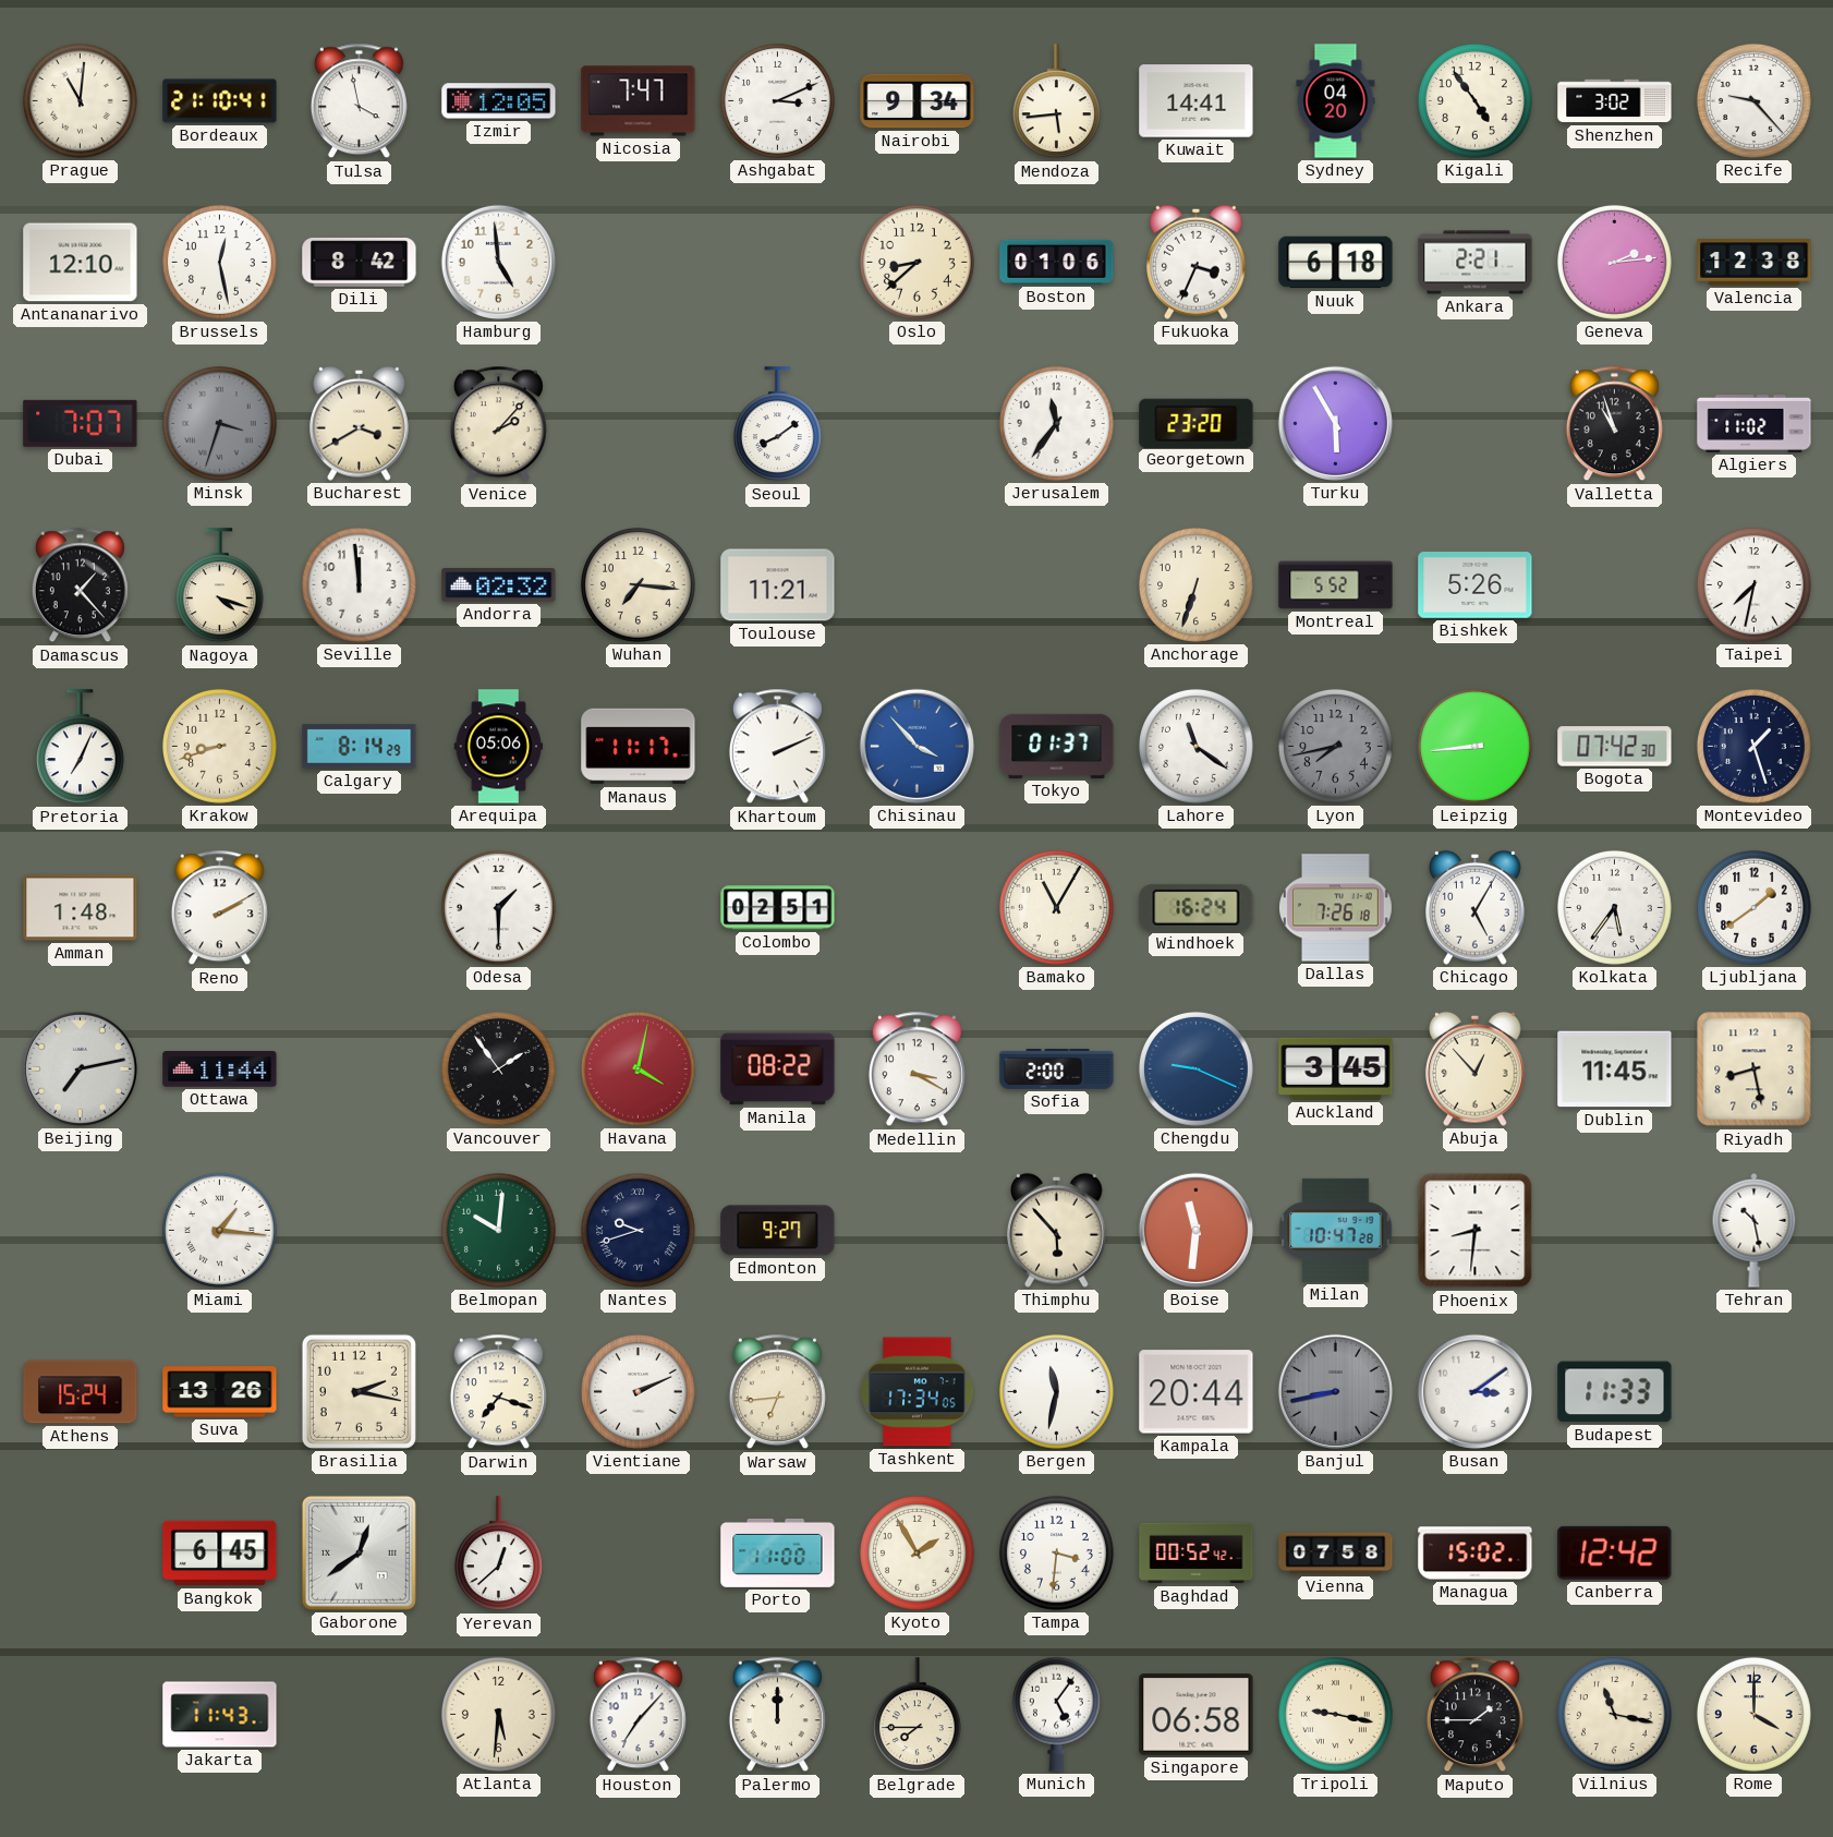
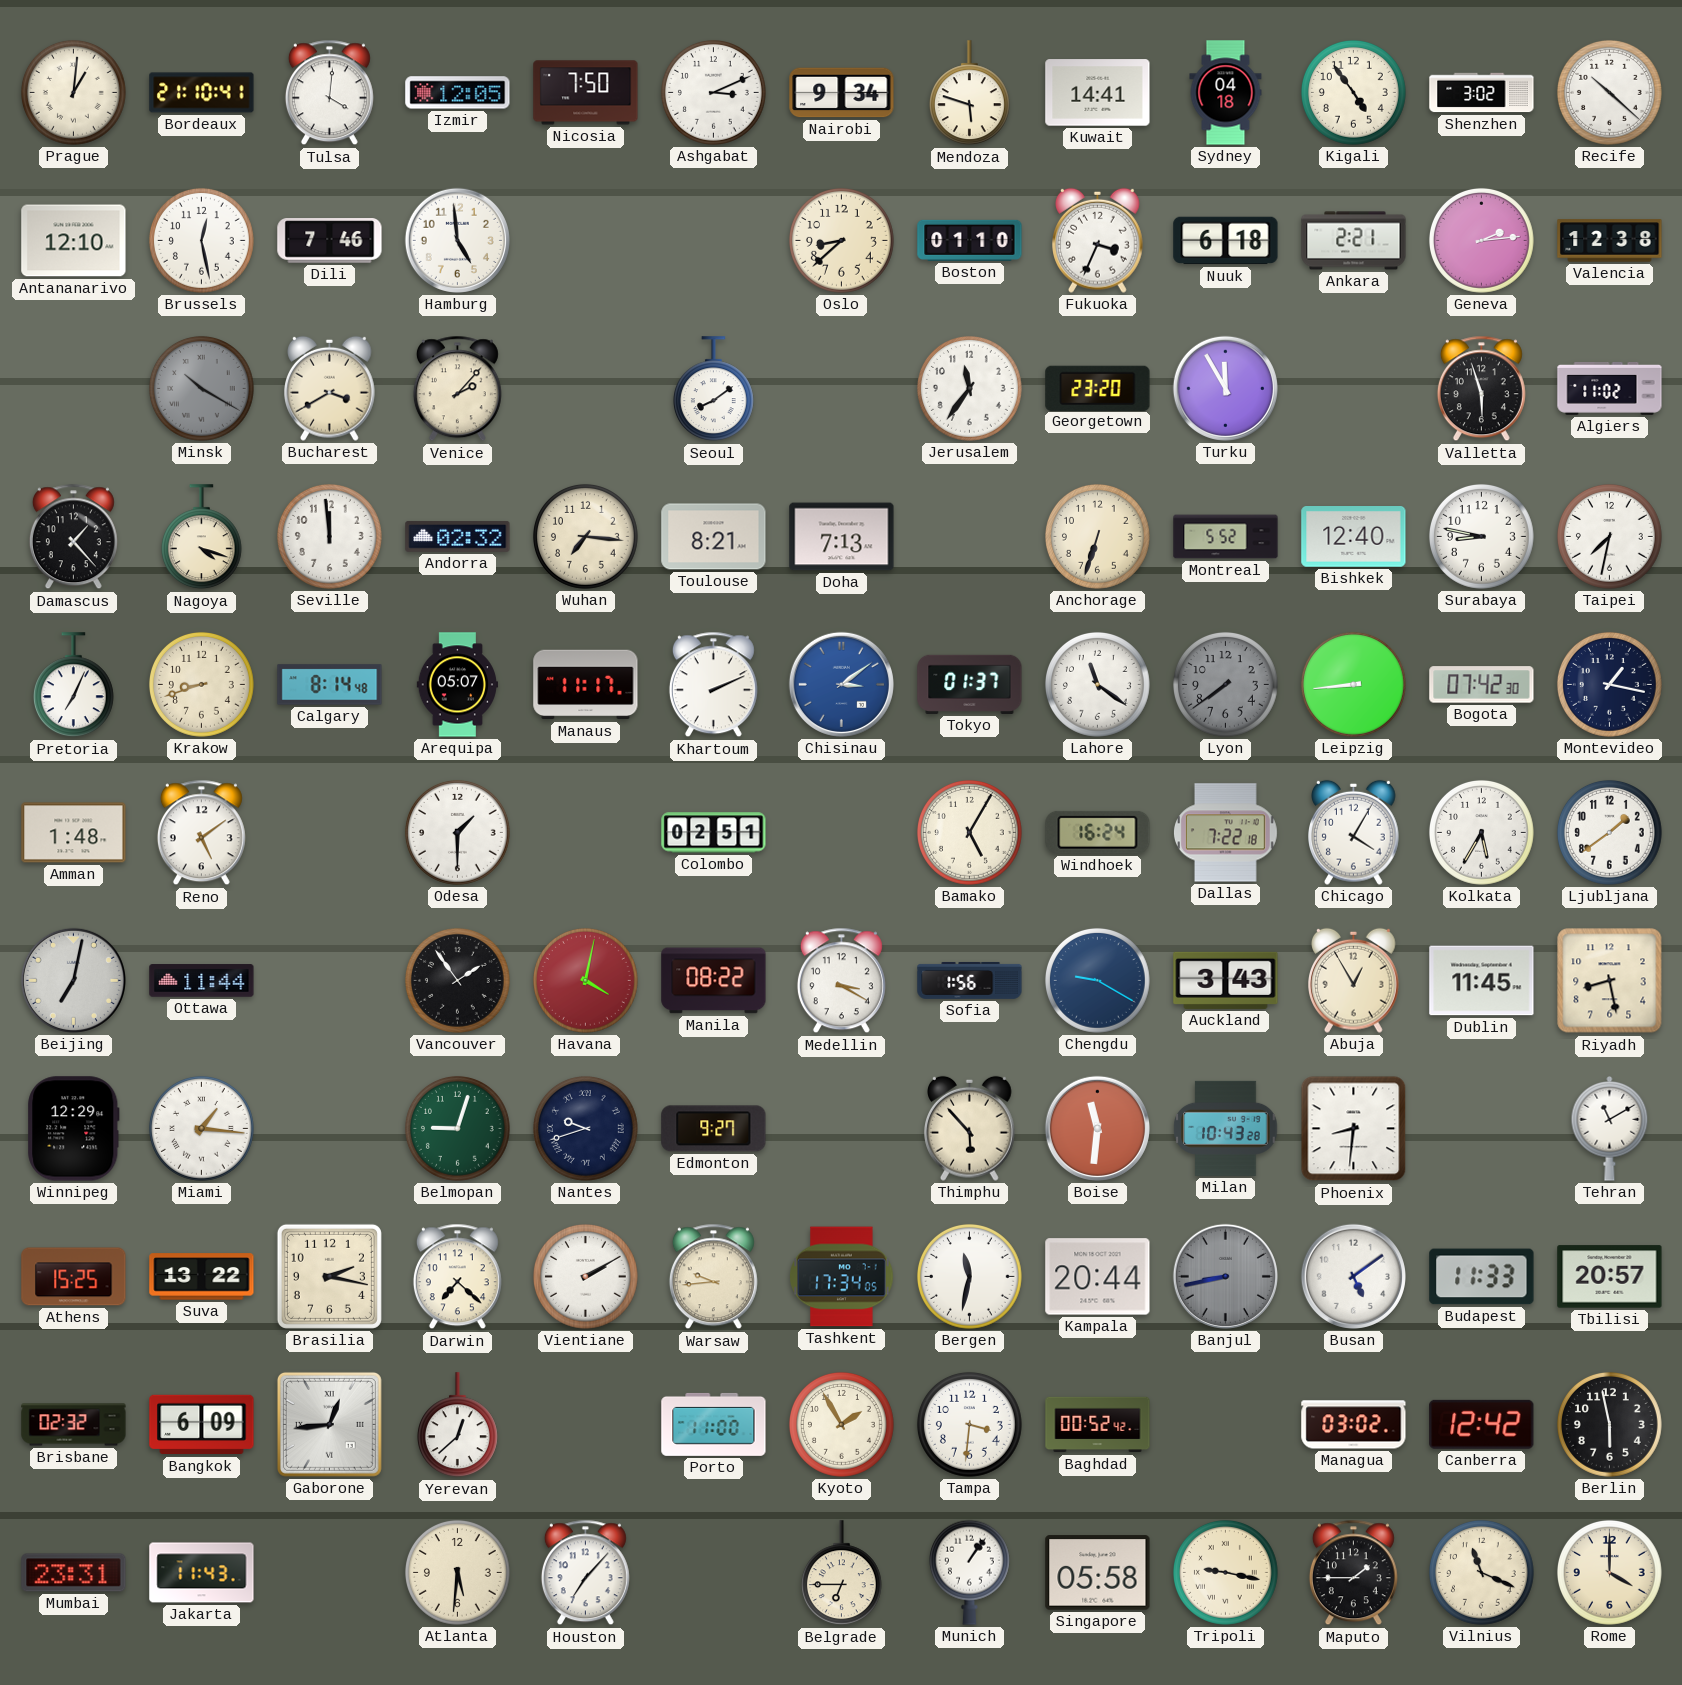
Prague: 11:01 -> 1:01
Tulsa: 3:58 -> 4:01
Nicosia: 7:47 -> 7:50
Mendoza: 5:44 -> 5:48
Sydney: 04:20 -> 04:18
Recife: 9:23 -> 10:22
Dili: 8:42 -> 7:46
Boston: 01:06 -> 01:10
Dubai: 7:07 -> none
Minsk: 3:33 -> 10:20
Turku: 5:55 -> 11:55
Valletta: 10:57 -> 5:57
Toulouse: 11:21 -> 8:21
Doha: none -> 7:13
Bishkek: 5:26 -> 12:40
Surabaya: none -> 8:47
Calgary: 8:14:29 -> 8:14:48
Arequipa: 05:06 -> 05:07
Chisinau: 3:53 -> 3:09
Lyon: 7:43 -> 7:39
Montevideo: 1:27 -> 1:17
Reno: 2:10 -> 5:09
Bamako: 11:05 -> 5:05
Dallas: 7:26 -> 7:22
Chicago: 5:05 -> 4:05
Kolkata: 5:36 -> 5:35
Beijing: 7:13 -> 7:02
Sofia: 2:00 -> 1:56
Chengdu: 9:19 -> 9:20
Auckland: 3:45 -> 3:43
Abuja: 12:53 -> 12:55
Winnipeg: none -> 12:29
Belmopan: 10:01 -> 9:03
Milan: 10:47 -> 10:43
Tehran: 10:28 -> 11:10
Athens: 15:24 -> 15:25
Suva: 13:26 -> 13:22
Darwin: 7:18 -> 7:22
Vientiane: 2:11 -> 2:10
Warsaw: 6:44 -> 9:44
Busan: 3:09 -> 5:09
Tbilisi: none -> 20:57
Brisbane: none -> 02:32
Bangkok: 6:45 -> 6:09
Gaborone: 12:39 -> 12:44
Vienna: 07:58 -> none
Managua: 15:02 -> 03:02
Berlin: none -> 5:58
Mumbai: none -> 23:31
Palermo: 12:00 -> none
Belgrade: 7:45 -> 6:45
Munich: 5:06 -> 1:06
Singapore: 06:58 -> 05:58
Vilnius: 11:17 -> 11:19
